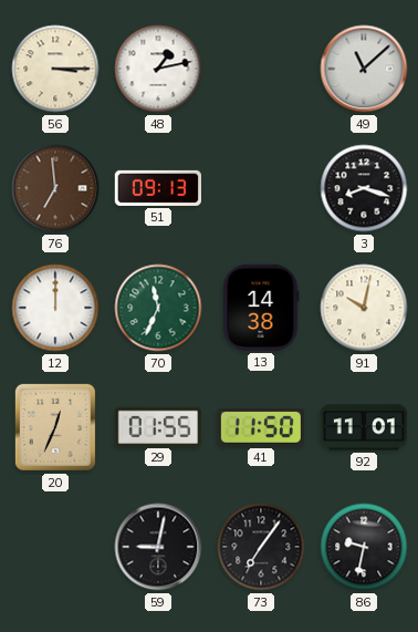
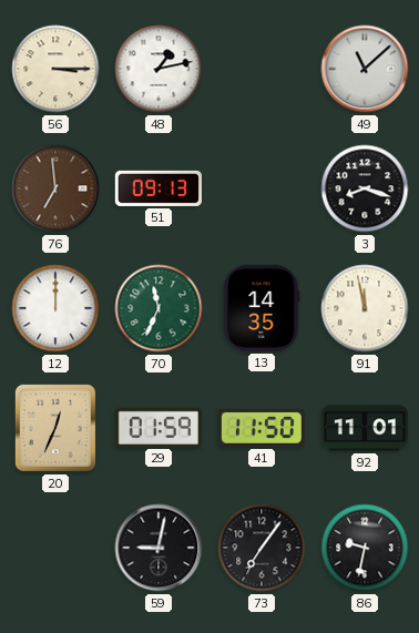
13: 14:38 -> 14:35
91: 10:02 -> 11:58
29: 01:55 -> 01:59
